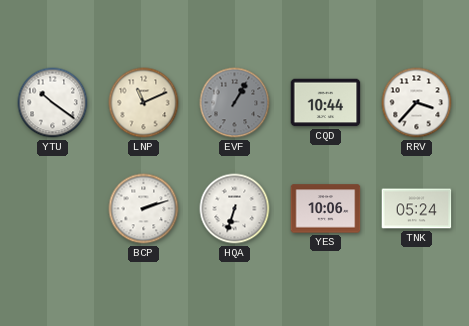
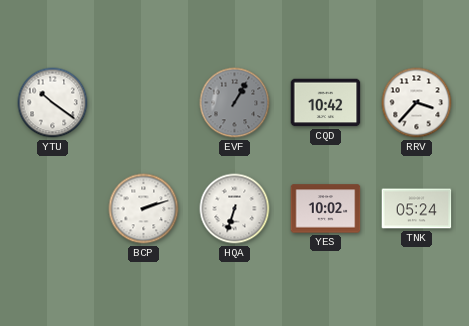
LNP: 11:11 -> none
CQD: 10:44 -> 10:42
YES: 10:06 -> 10:02
